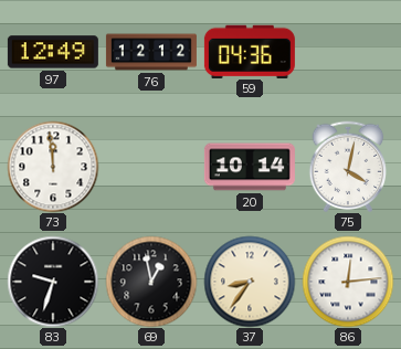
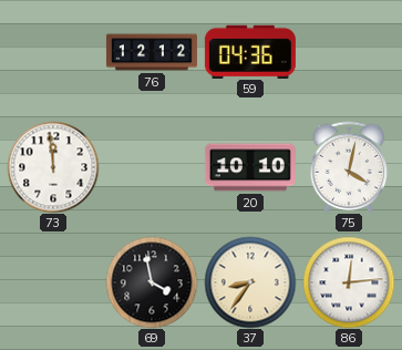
97: 12:49 -> none
20: 10:14 -> 10:10
83: 9:33 -> none
69: 12:58 -> 3:58
